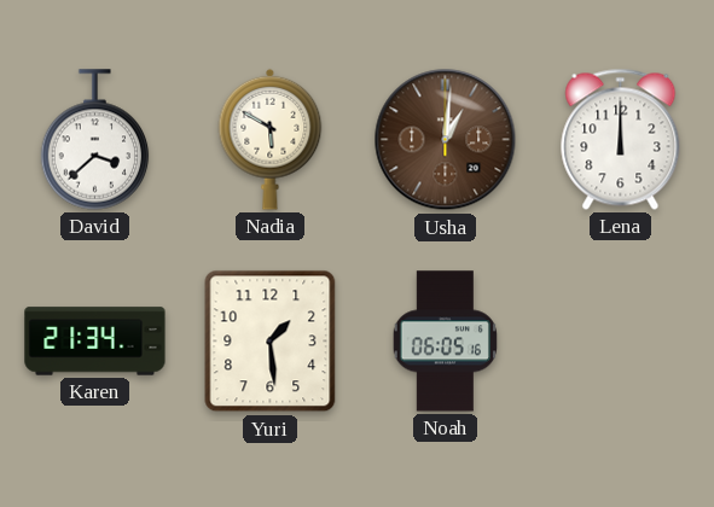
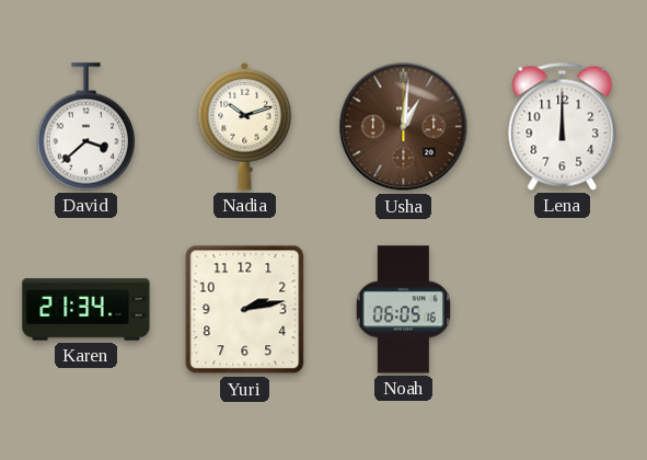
Nadia: 5:50 -> 10:12
Yuri: 1:29 -> 2:13
